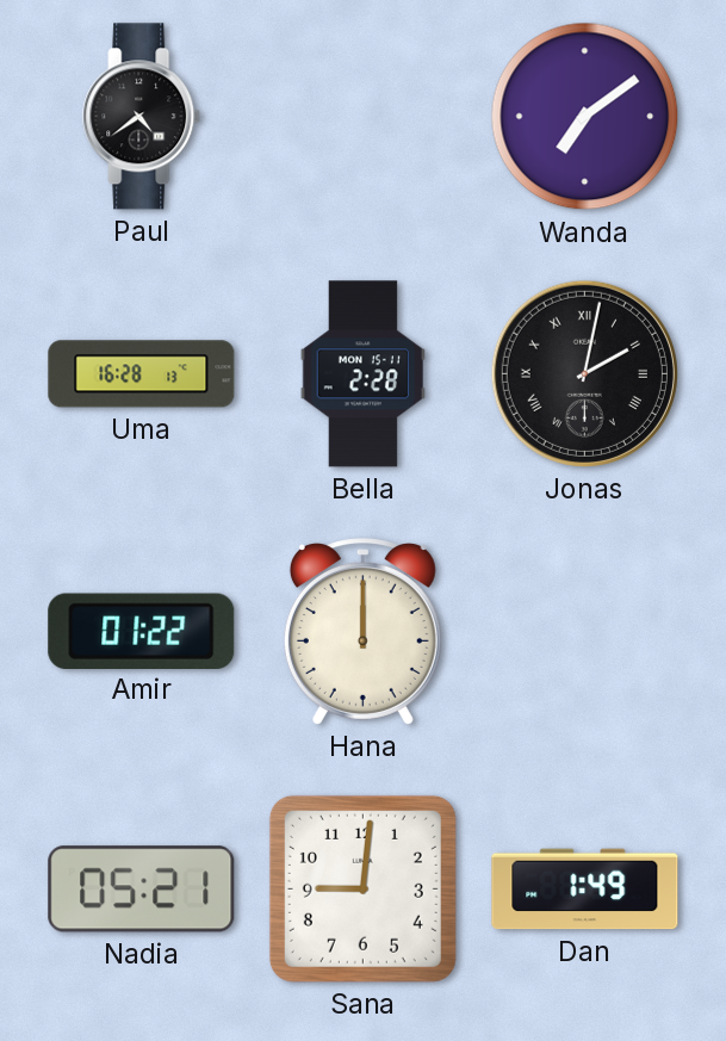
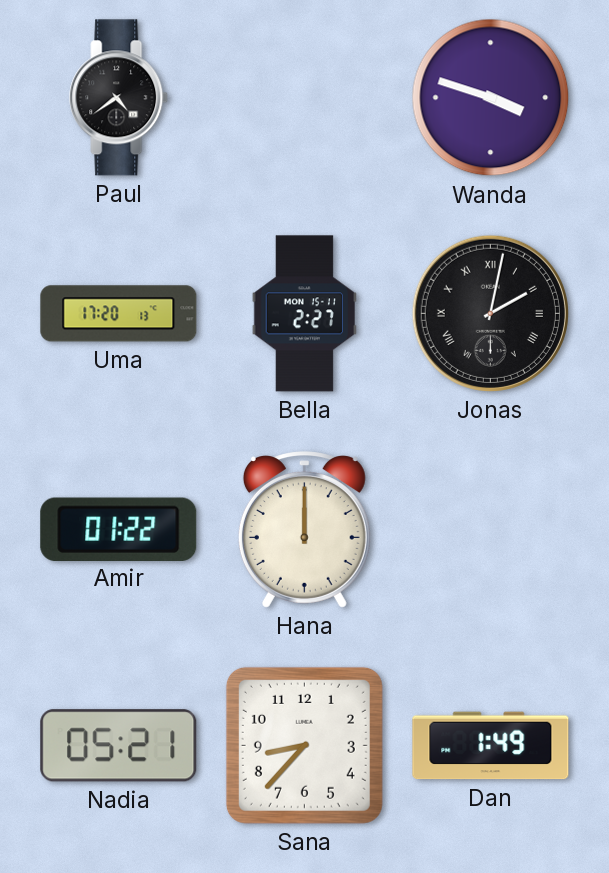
Wanda: 7:09 -> 3:48
Uma: 16:28 -> 17:20
Bella: 2:28 -> 2:27
Sana: 9:01 -> 8:37
